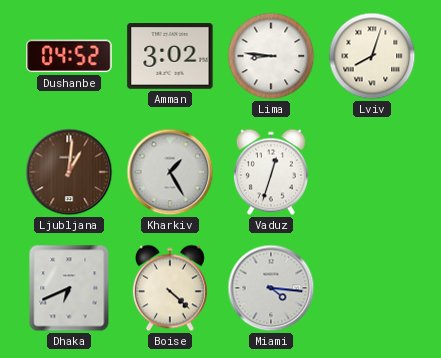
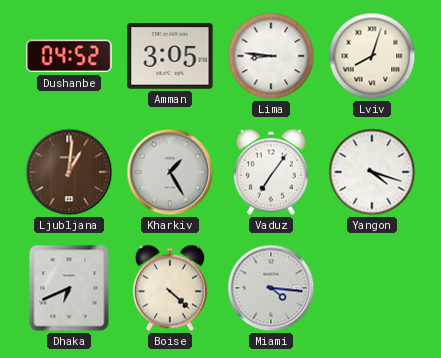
Amman: 3:02 -> 3:05
Vaduz: 12:33 -> 7:06
Yangon: none -> 4:18
